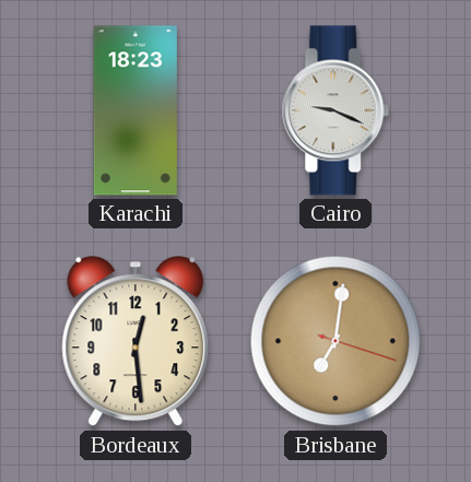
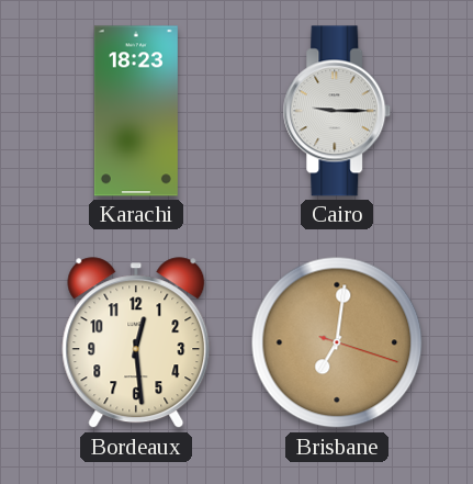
Cairo: 9:19 -> 9:15
